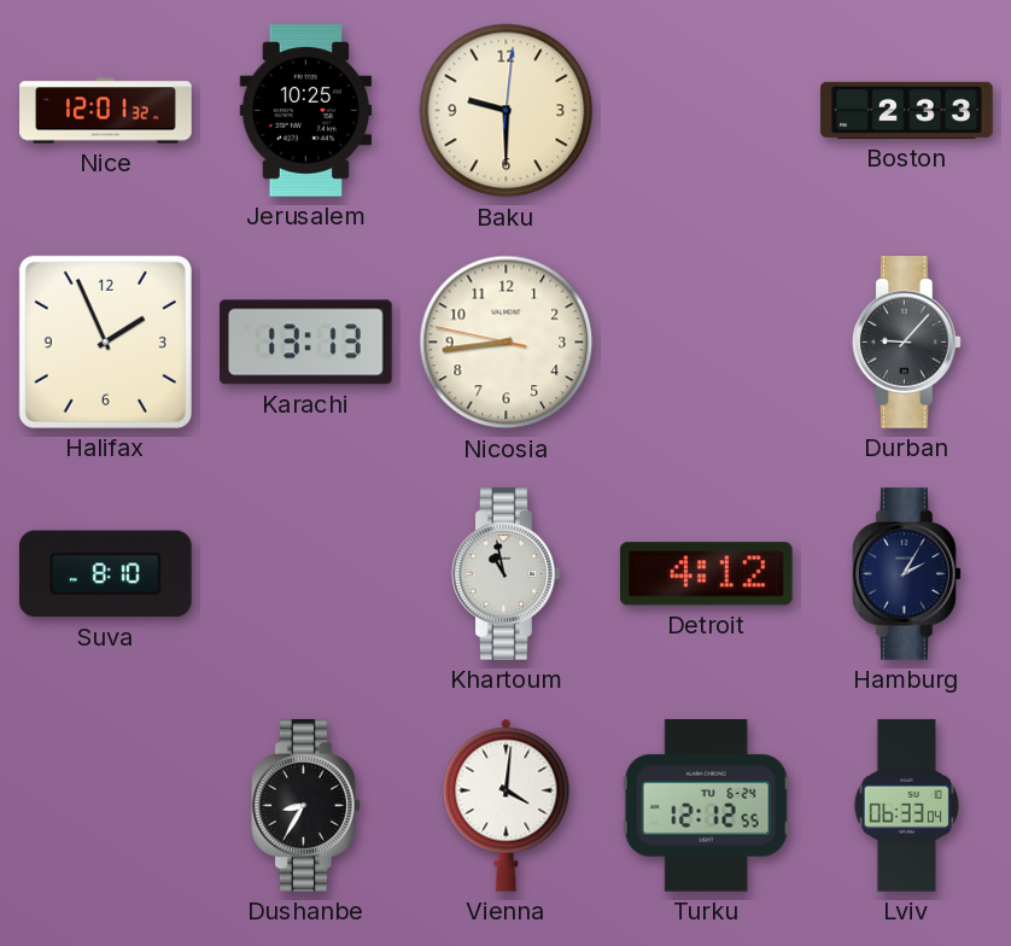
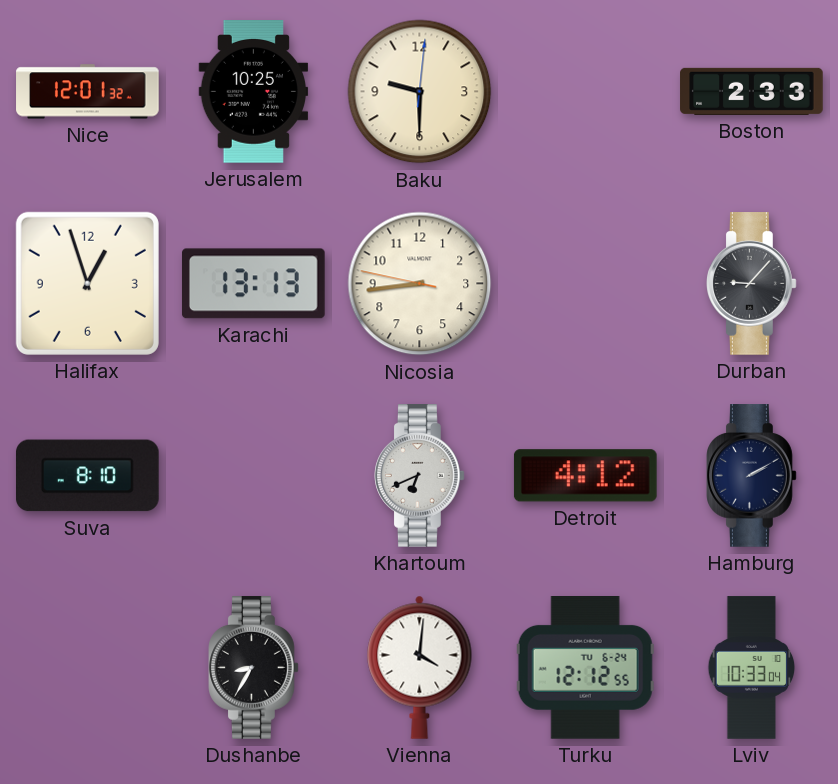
Halifax: 1:56 -> 12:57
Khartoum: 10:58 -> 6:41
Hamburg: 2:05 -> 2:10
Lviv: 06:33 -> 10:33
